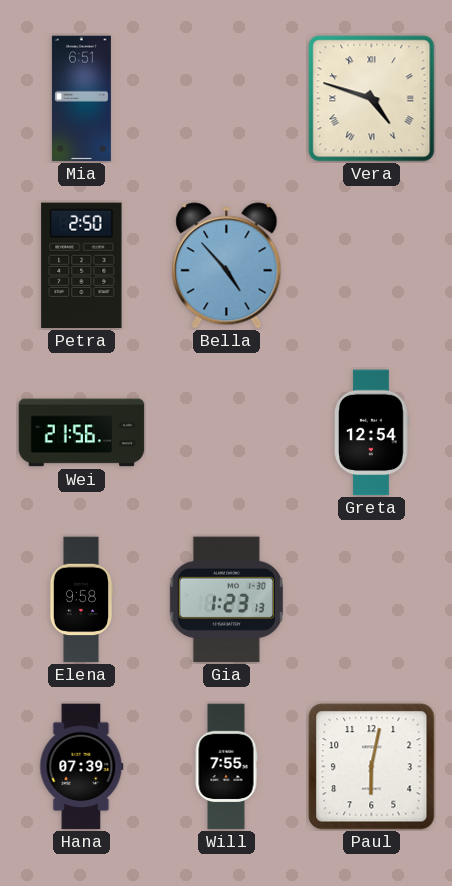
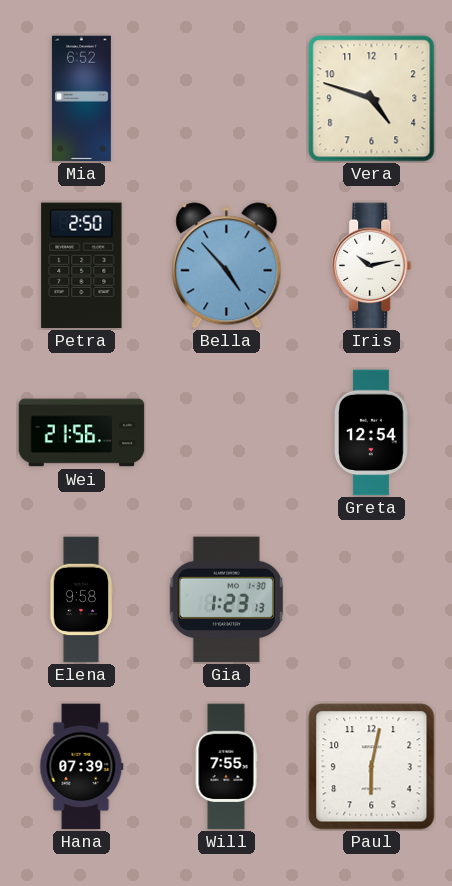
Mia: 6:51 -> 6:52
Vera numerals: Roman -> Arabic
Iris: none -> 10:13
